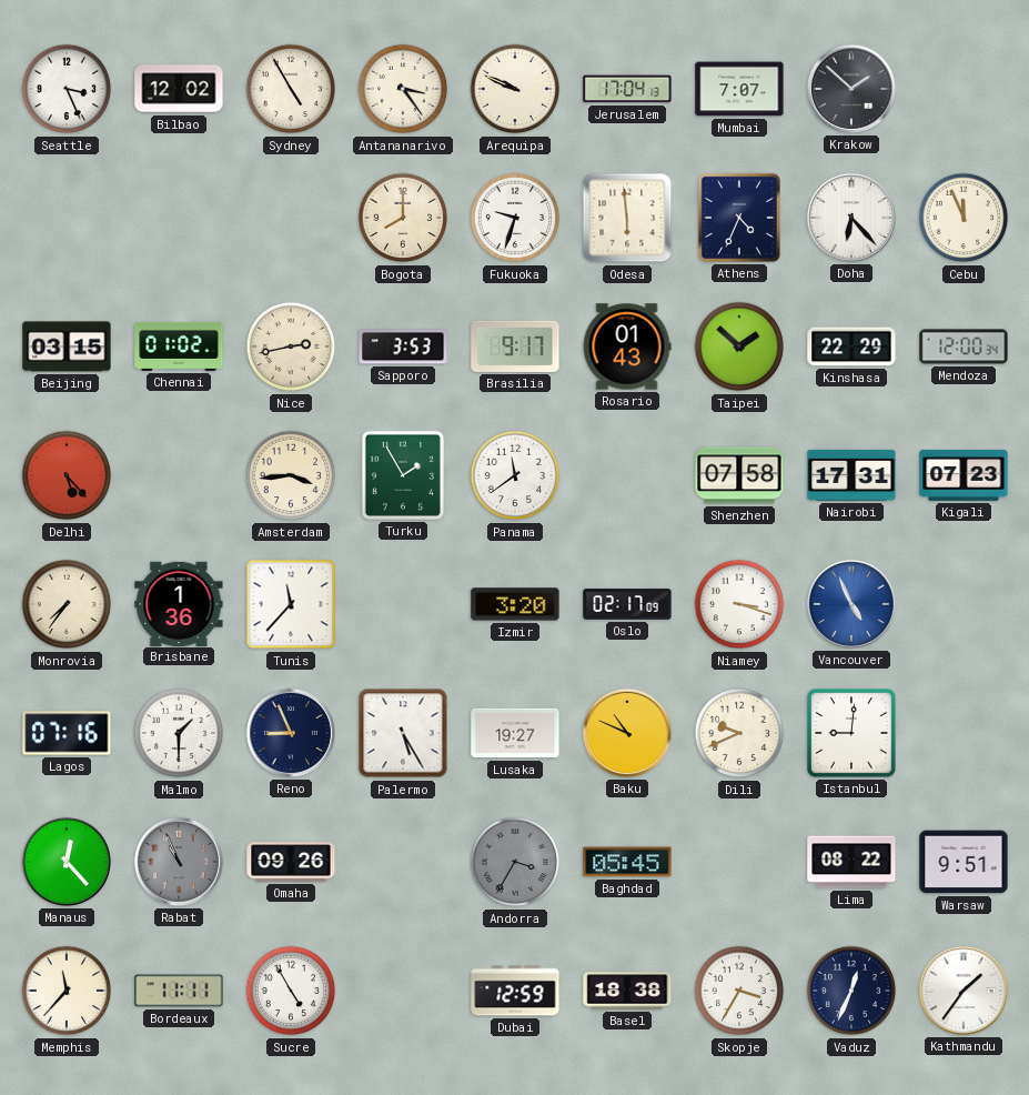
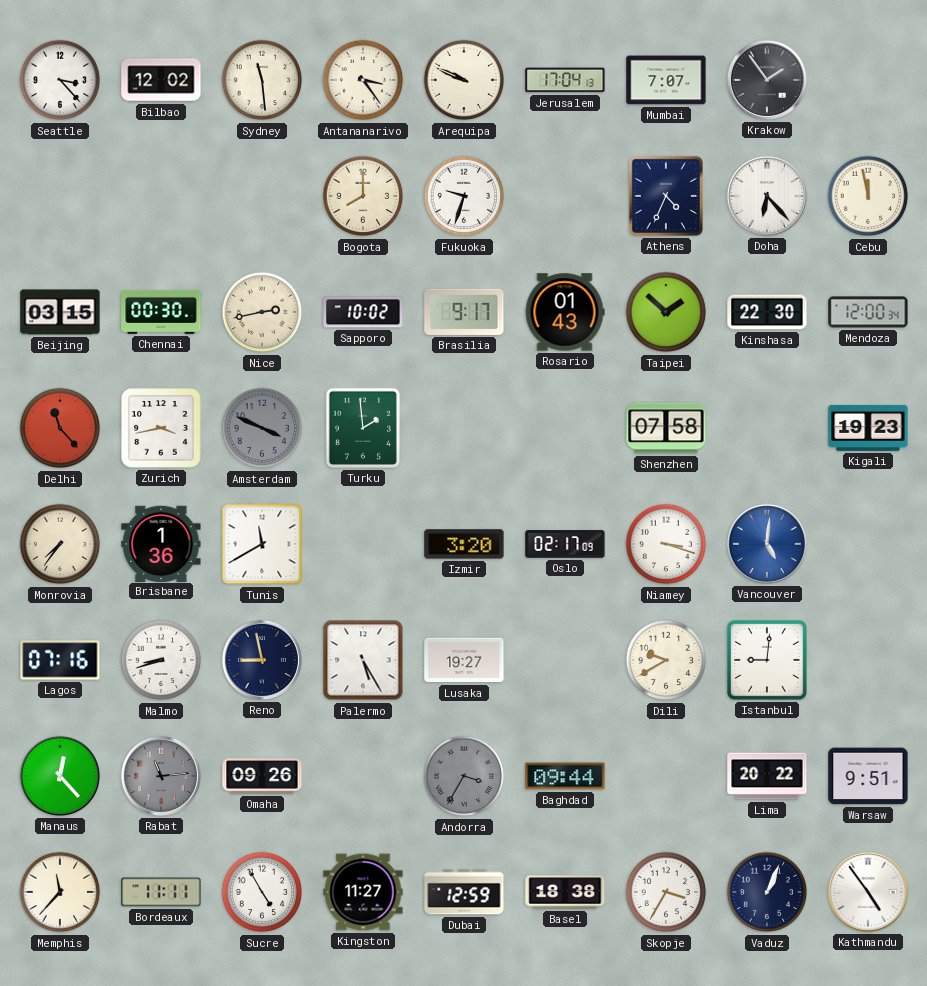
Seattle: 3:26 -> 3:23
Sydney: 4:55 -> 11:29
Krakow: 1:52 -> 1:54
Odesa: 5:59 -> none
Cebu: 11:56 -> 11:58
Chennai: 01:02 -> 00:30
Sapporo: 3:53 -> 10:02
Kinshasa: 22:29 -> 22:30
Delhi: 5:23 -> 11:23
Zurich: none -> 3:43
Amsterdam: 3:44 -> 3:49
Amsterdam dial: cream -> grey
Turku: 1:55 -> 1:59
Panama: 11:39 -> none
Nairobi: 17:31 -> none
Kigali: 07:23 -> 19:23
Tunis: 11:37 -> 11:40
Vancouver: 4:56 -> 5:01
Malmo: 1:30 -> 8:42
Reno: 8:56 -> 8:58
Baku: 10:49 -> none
Dili: 9:41 -> 9:40
Rabat: 10:56 -> 11:14
Baghdad: 05:45 -> 09:44
Lima: 08:22 -> 20:22
Kingston: none -> 11:27
Vaduz: 12:34 -> 1:04
Kathmandu: 1:36 -> 4:54
